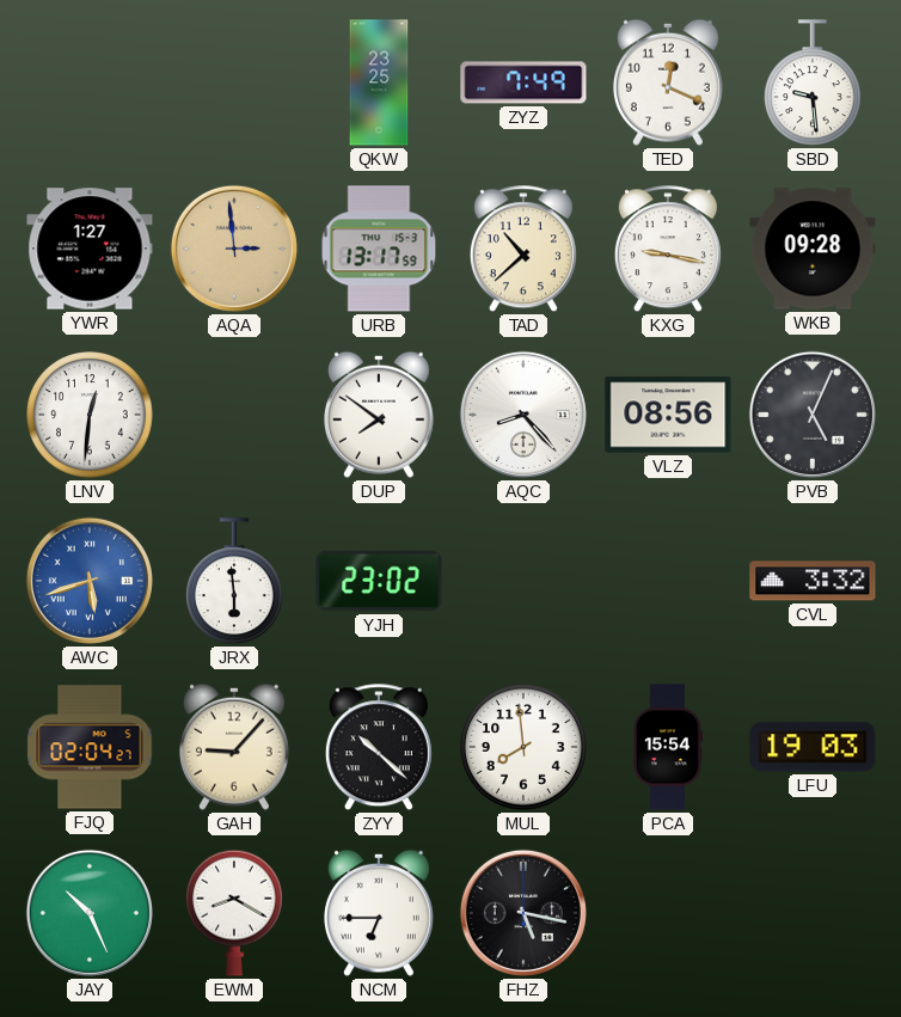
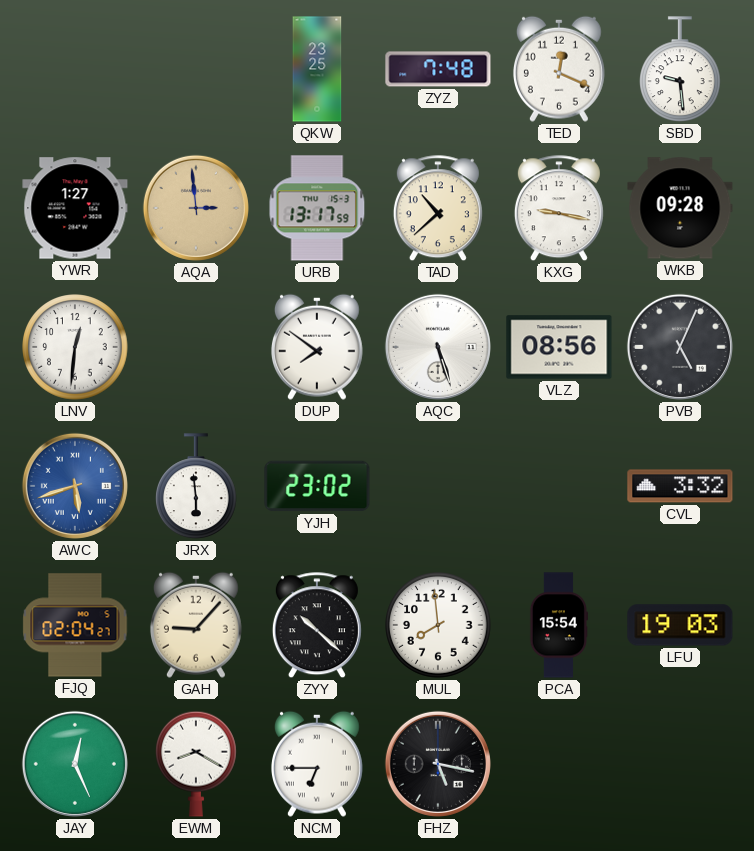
ZYZ: 7:49 -> 7:48
AQC: 8:23 -> 5:27
JAY: 10:26 -> 12:26
